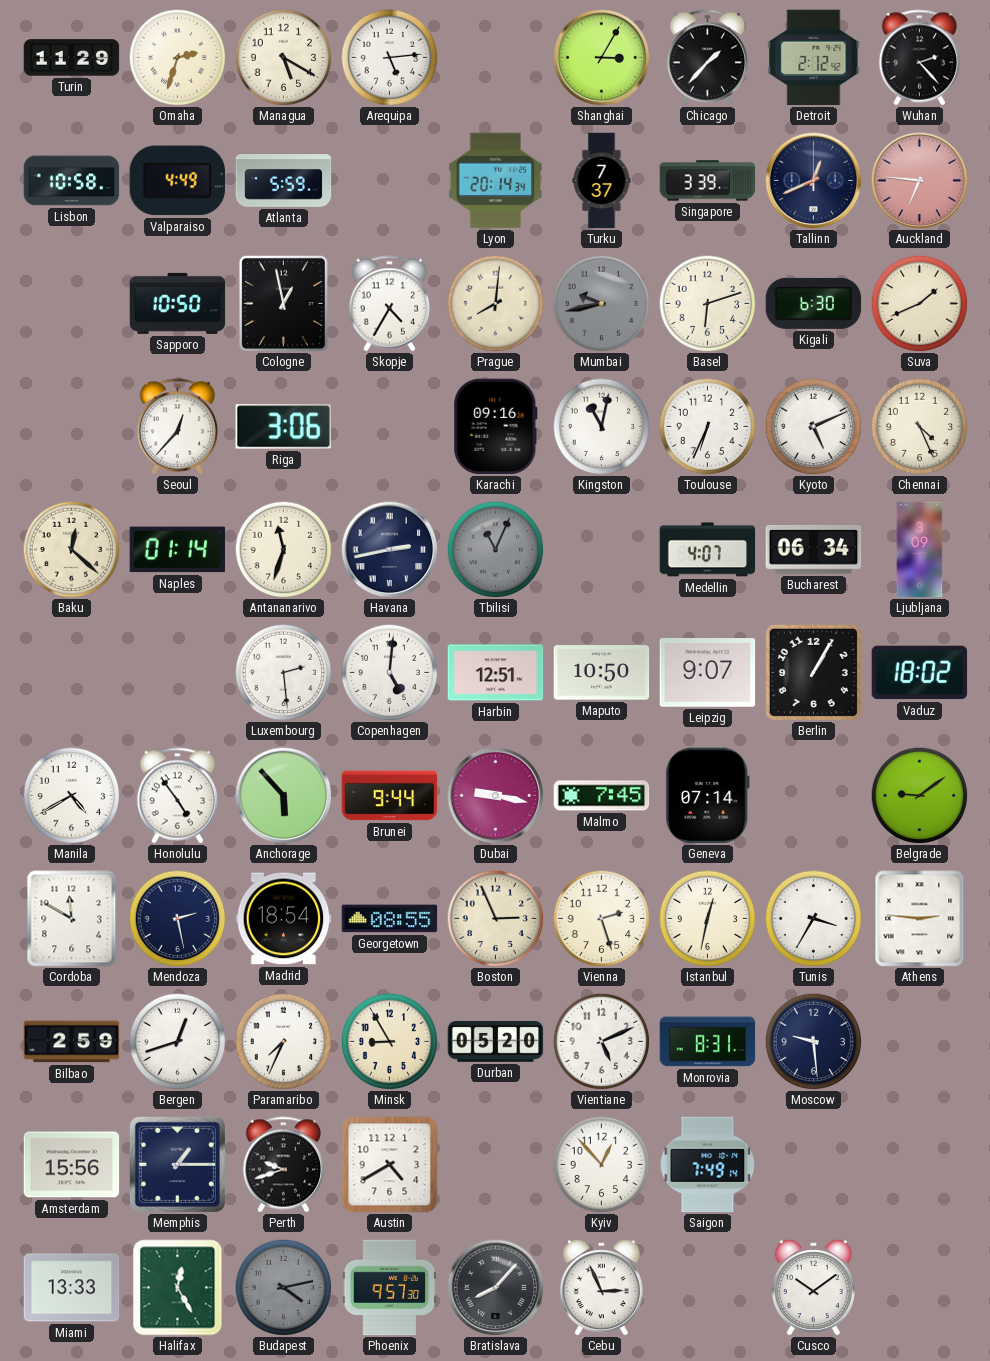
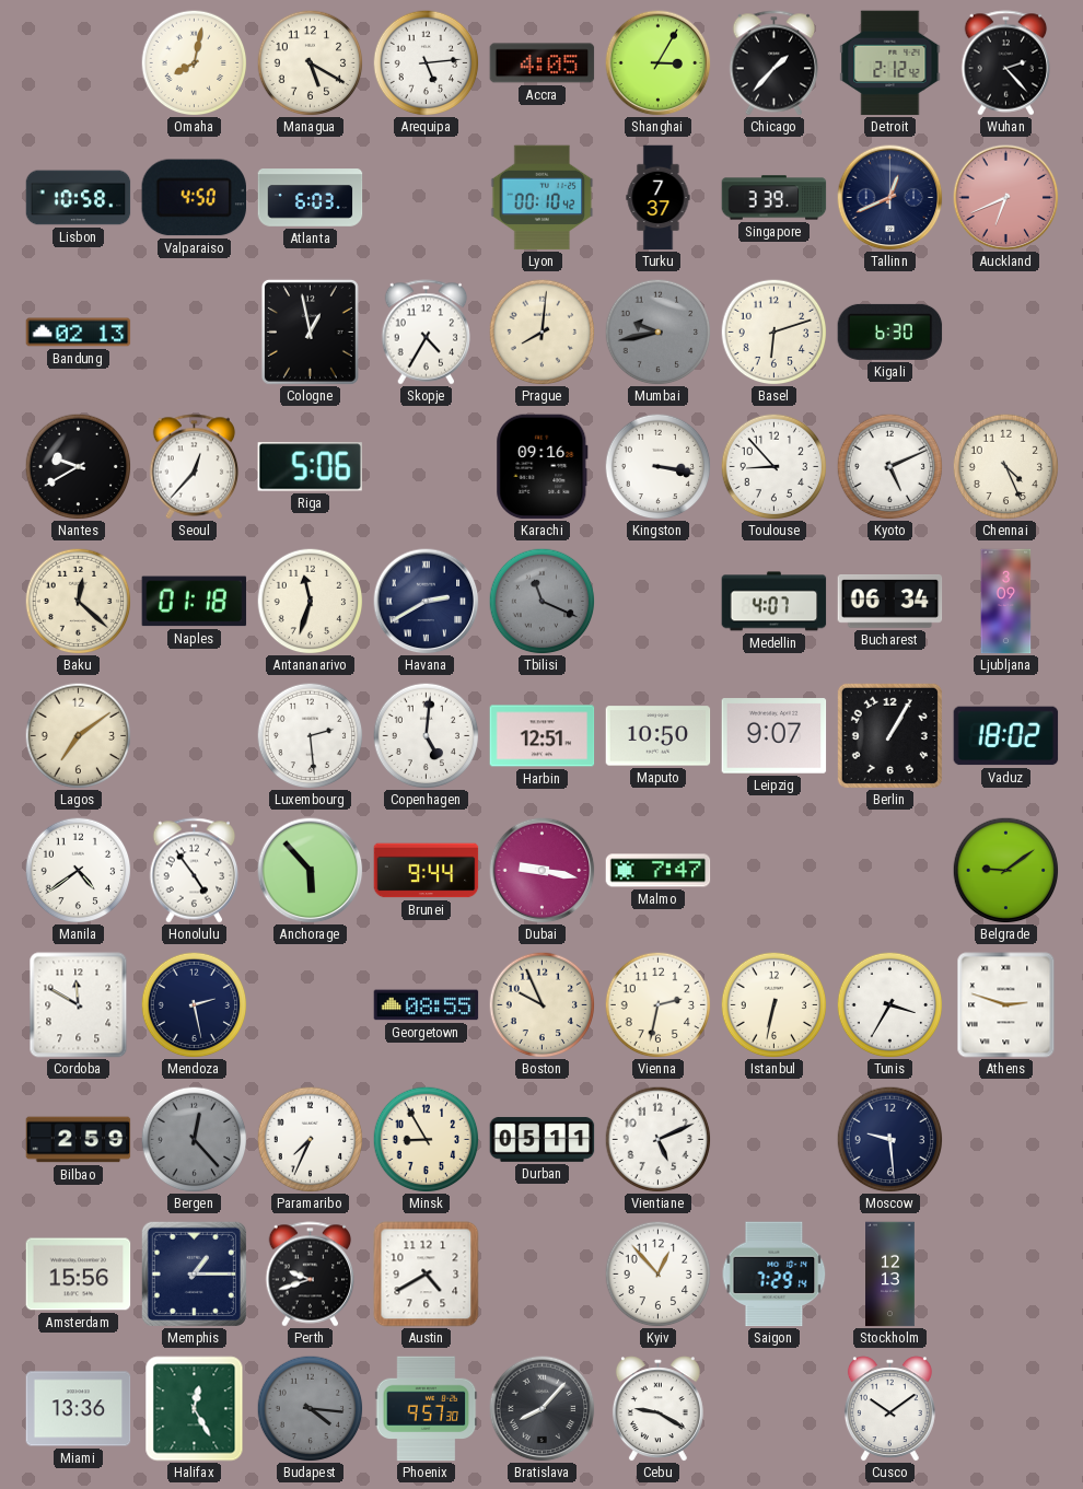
Turin: 11:29 -> none
Omaha: 2:33 -> 8:02
Accra: none -> 4:05
Valparaiso: 4:49 -> 4:50
Atlanta: 5:59 -> 6:03
Lyon: 20:14 -> 00:10
Auckland: 6:46 -> 6:41
Bandung: none -> 02:13
Sapporo: 10:50 -> none
Suva: 1:41 -> none
Nantes: none -> 9:40
Riga: 3:06 -> 5:06
Kingston: 11:02 -> 3:17
Toulouse: 6:34 -> 8:53
Naples: 01:14 -> 01:18
Havana: 2:43 -> 2:40
Tbilisi: 11:04 -> 11:19
Lagos: none -> 7:09
Manila: 4:40 -> 4:39
Malmo: 7:45 -> 7:47
Geneva: 07:14 -> none
Madrid: 18:54 -> none
Boston: 2:56 -> 9:56
Vienna: 2:27 -> 2:32
Istanbul: 12:32 -> 6:32
Athens: 2:46 -> 2:48
Bergen: 12:42 -> 12:23
Bergen dial: white -> grey
Durban: 05:20 -> 05:11
Monrovia: 8:31 -> none
Saigon: 7:49 -> 7:29
Stockholm: none -> 12:13
Miami: 13:33 -> 13:36
Budapest: 4:13 -> 4:16
Cebu: 2:56 -> 9:20
